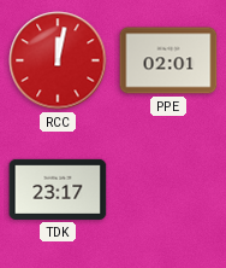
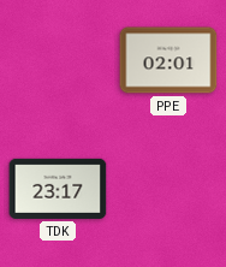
RCC: 12:02 -> none
